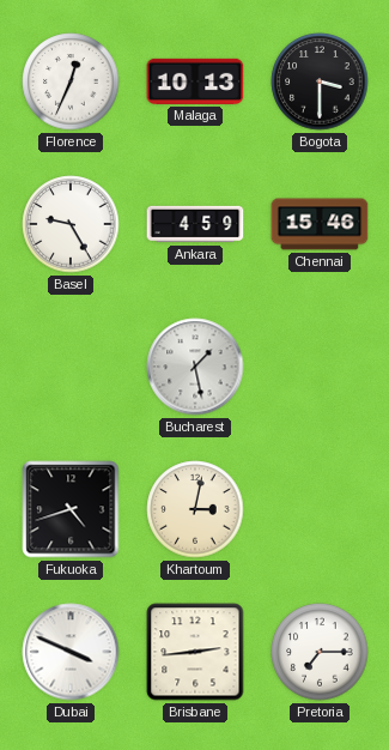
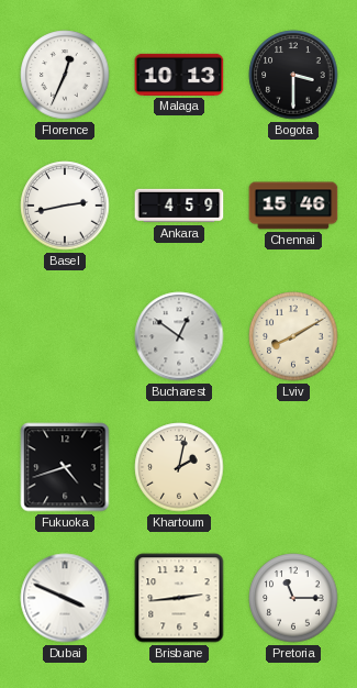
Basel: 9:25 -> 2:43
Bucharest: 1:28 -> 12:51
Lviv: none -> 8:10
Khartoum: 3:02 -> 2:02
Pretoria: 7:15 -> 11:15
